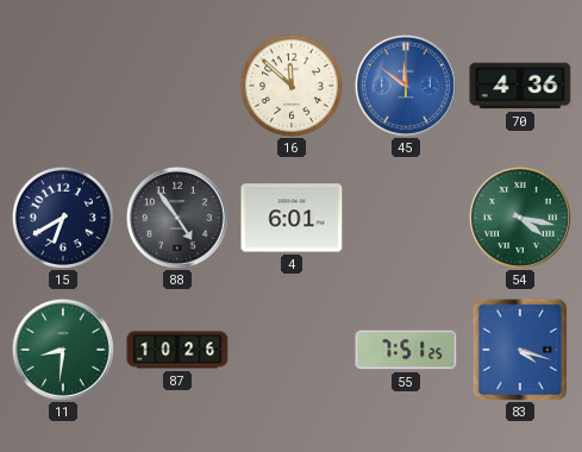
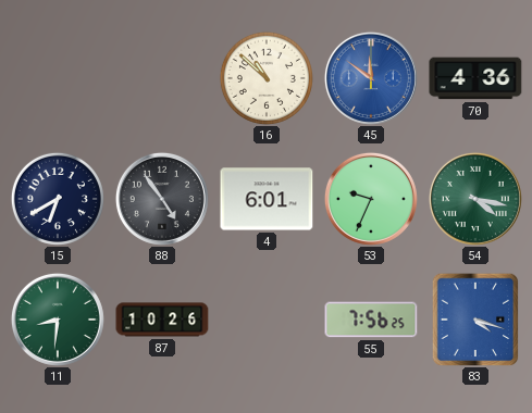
16: 11:52 -> 10:52
53: none -> 9:34
55: 7:51 -> 7:56
